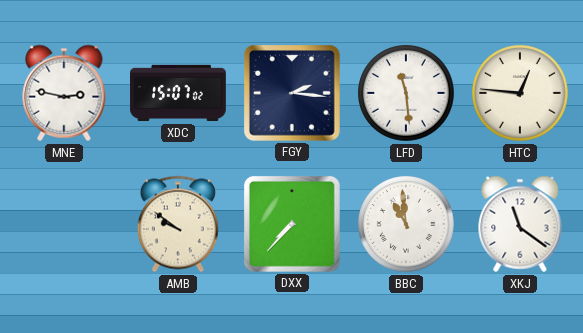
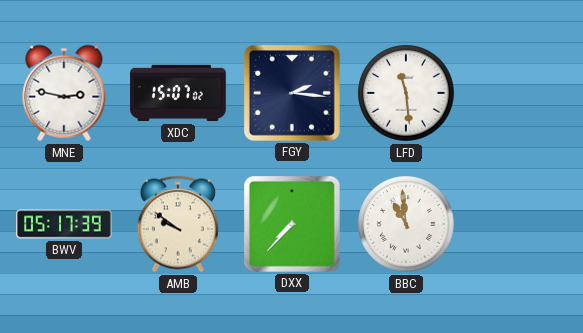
HTC: 12:46 -> none
BWV: none -> 05:17
XKJ: 11:21 -> none
